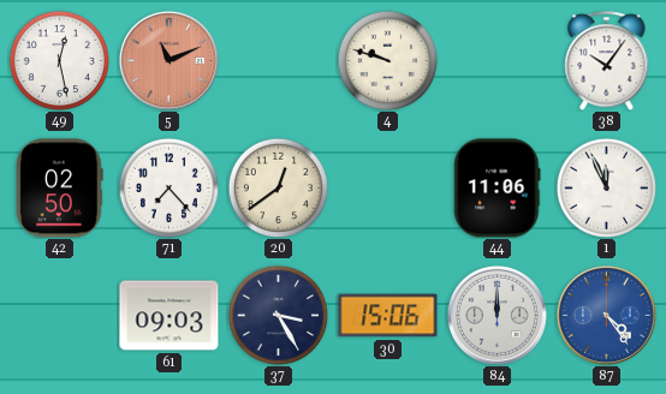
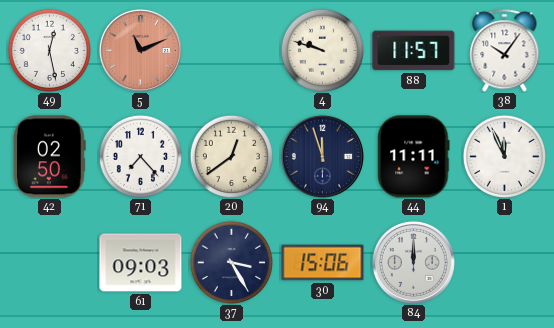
88: none -> 11:57
94: none -> 11:57
44: 11:06 -> 11:11
87: 4:24 -> none
